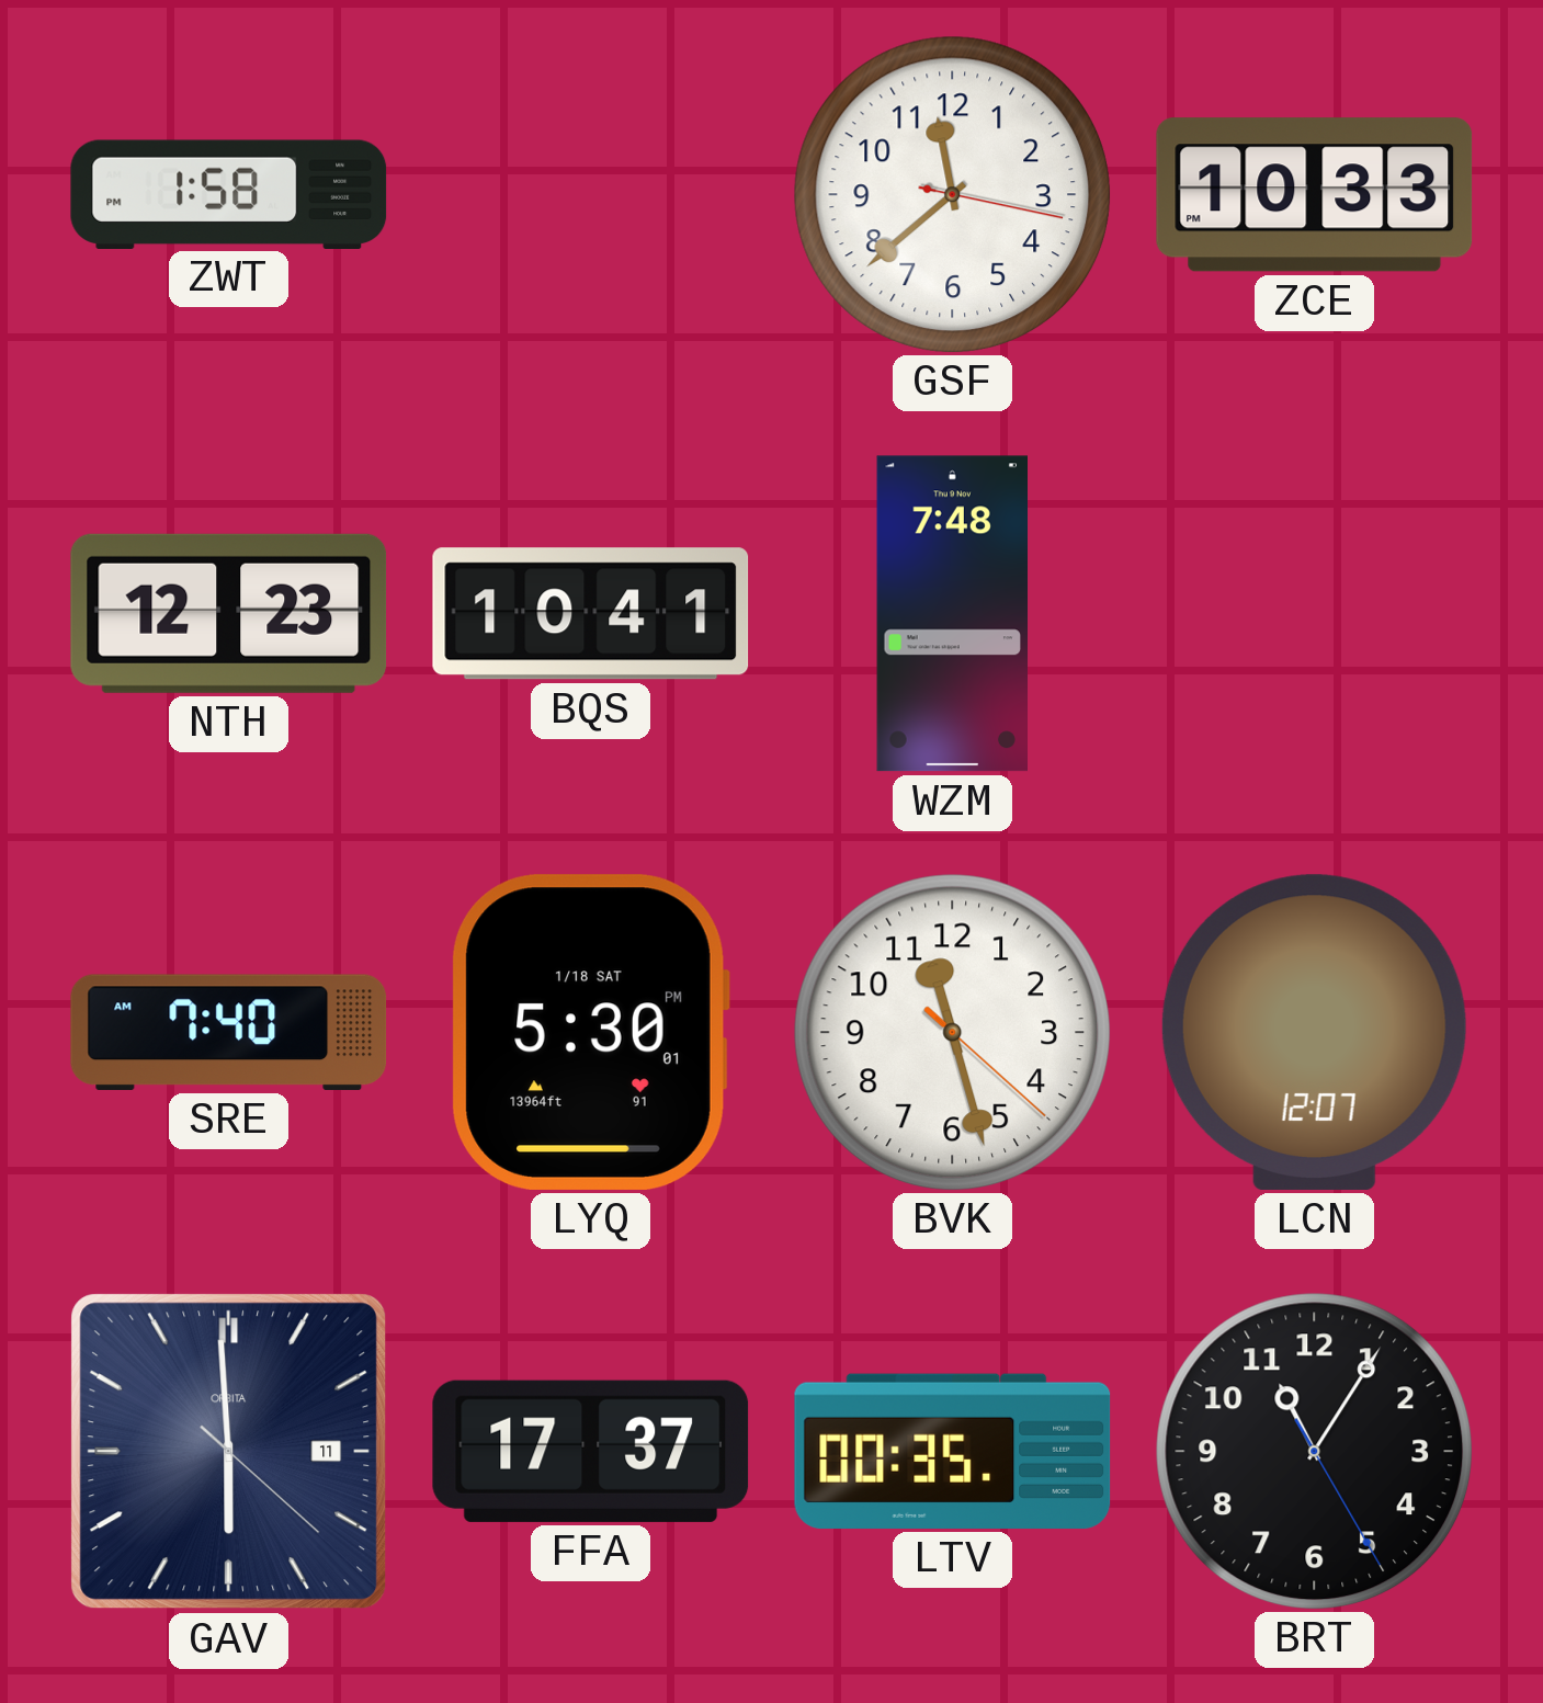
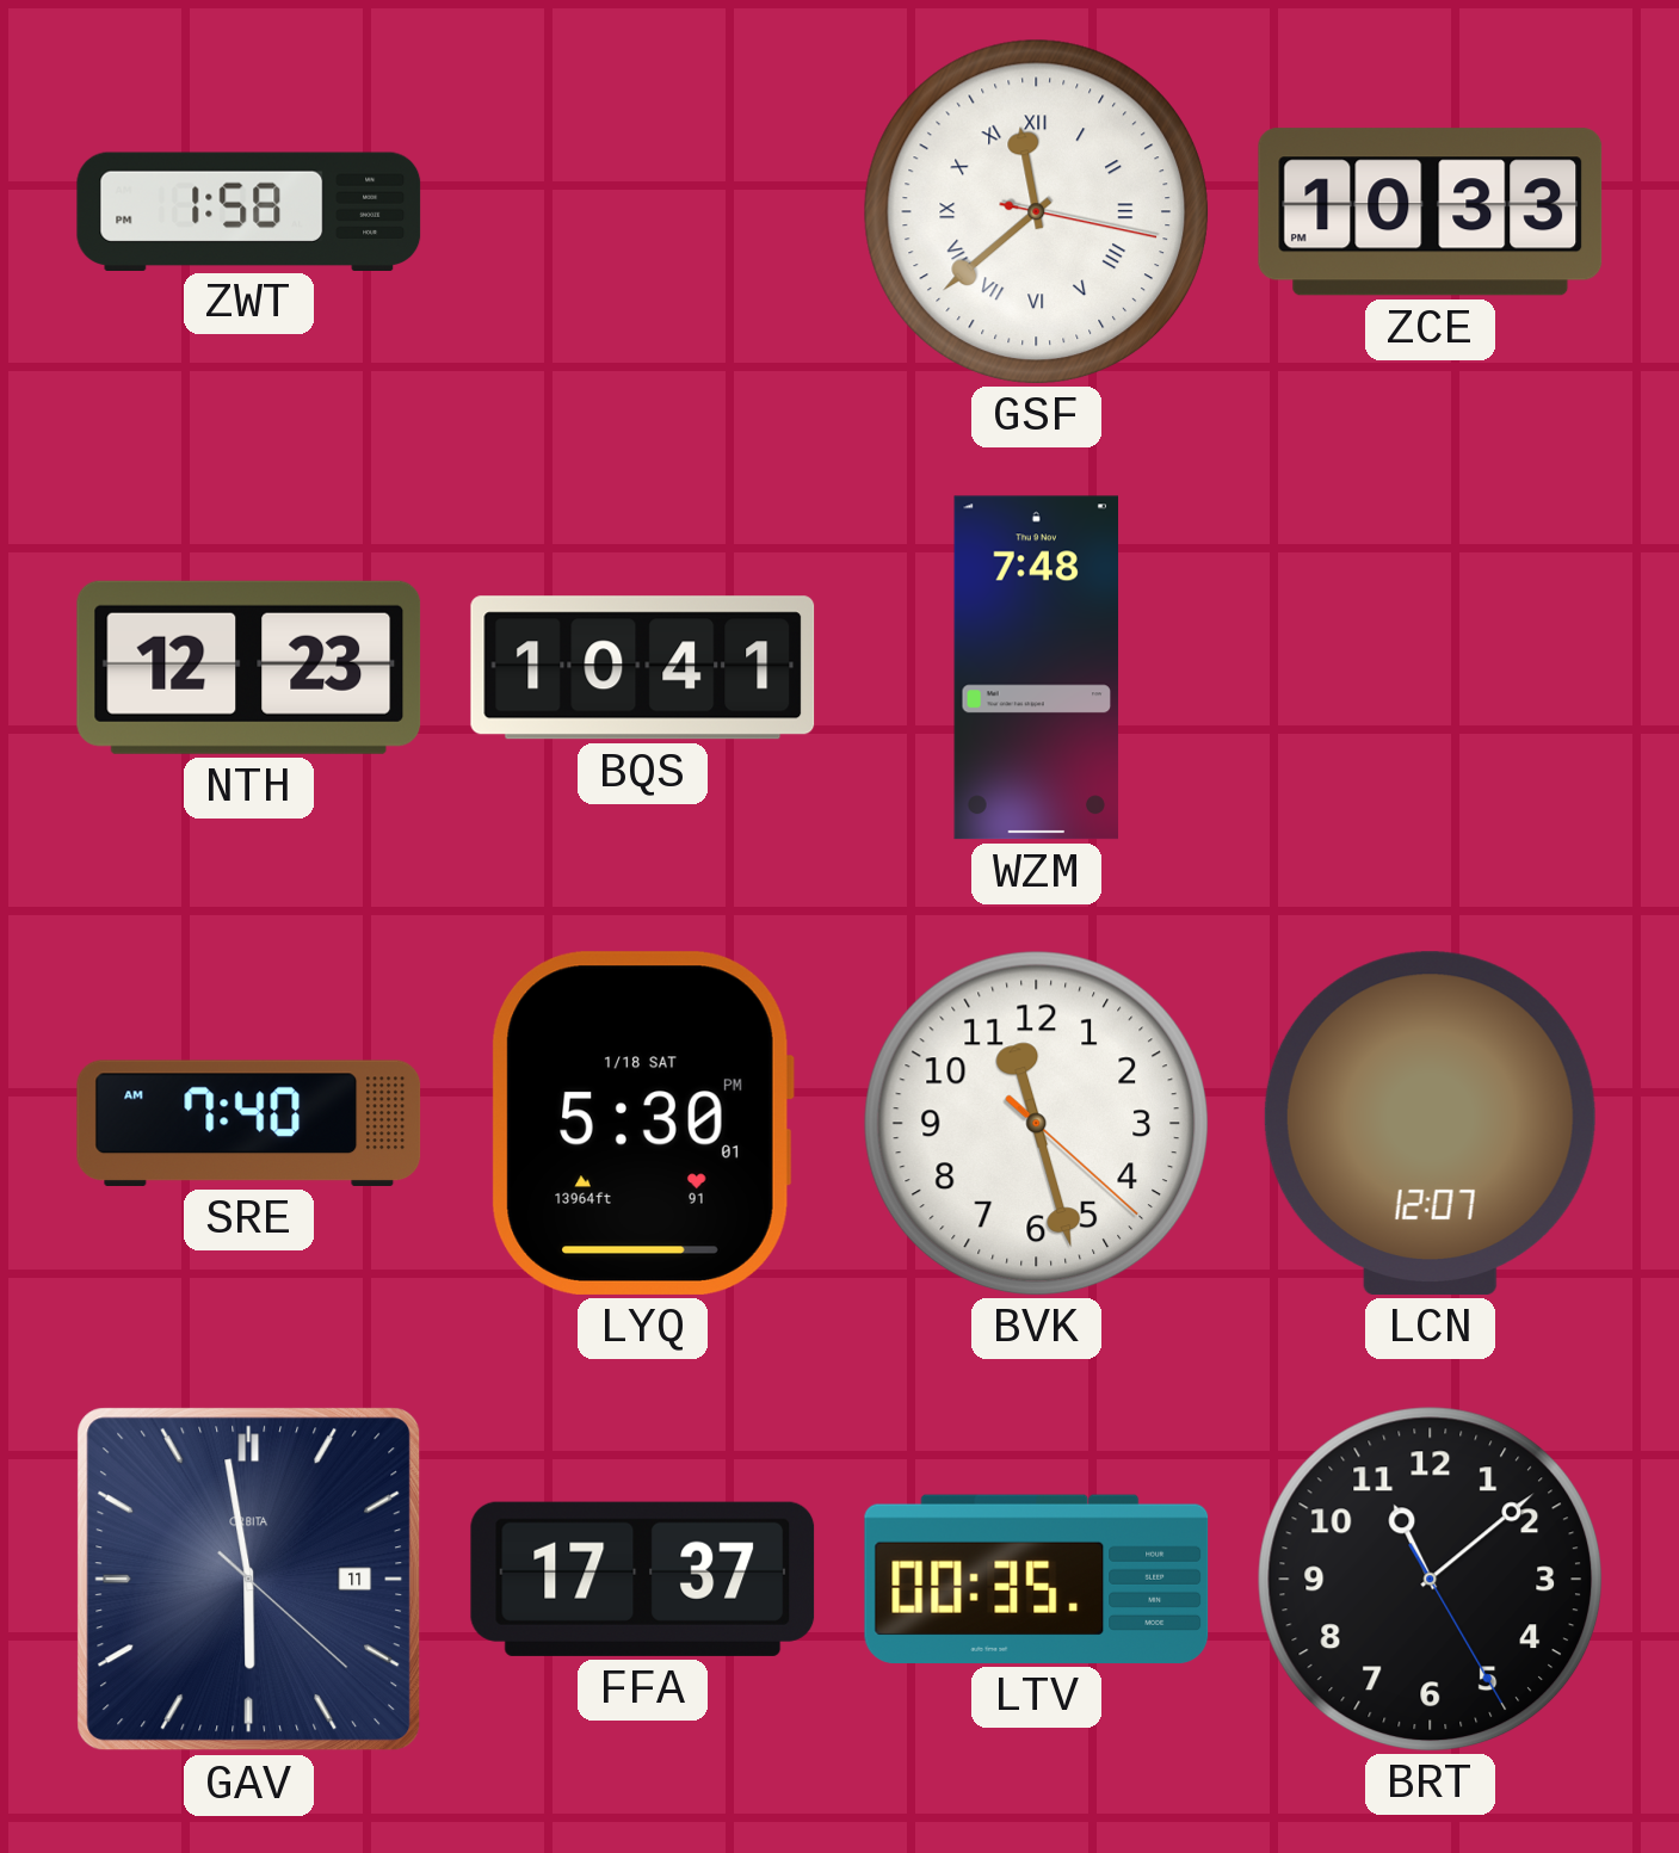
GSF numerals: Arabic -> Roman
GAV: 5:59 -> 5:58
BRT: 11:05 -> 11:08
